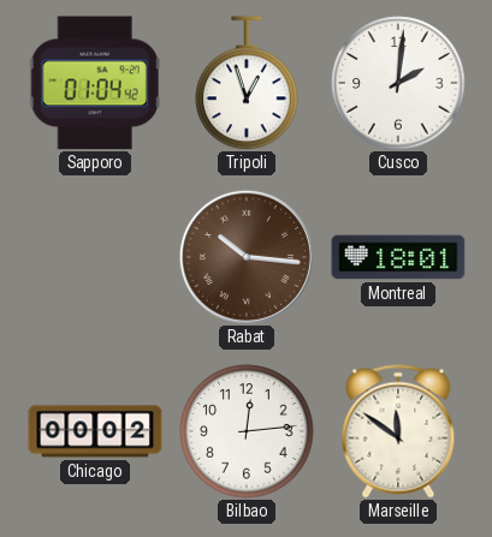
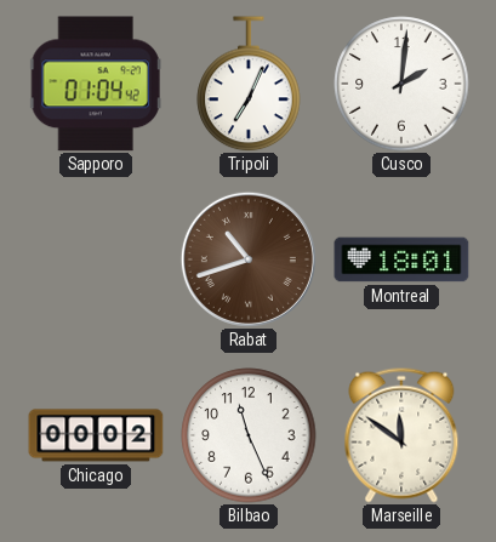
Tripoli: 12:57 -> 7:04
Rabat: 10:16 -> 10:42
Bilbao: 12:14 -> 11:26
